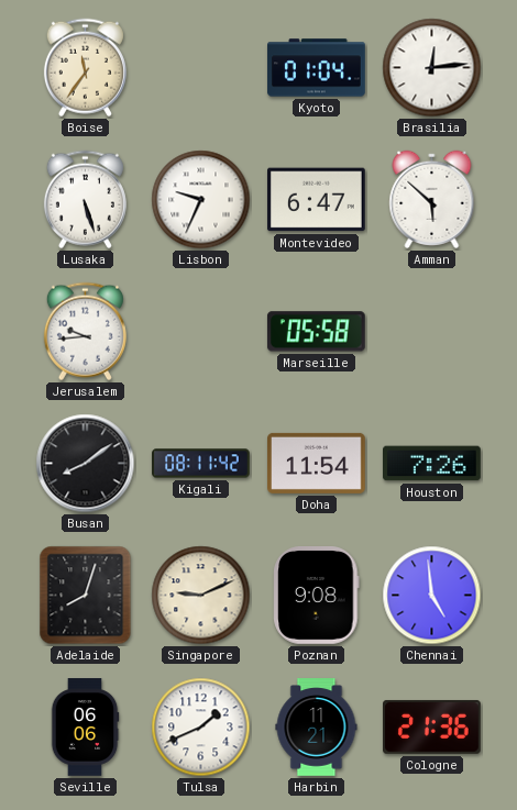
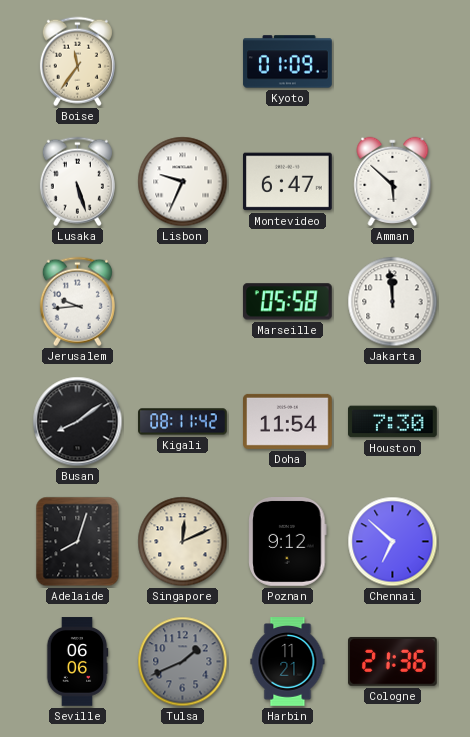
Kyoto: 01:04 -> 01:09
Brasilia: 12:14 -> none
Jakarta: none -> 11:59
Houston: 7:26 -> 7:30
Singapore: 9:11 -> 12:11
Poznan: 9:08 -> 9:12
Chennai: 4:59 -> 6:52
Tulsa dial: white -> grey
